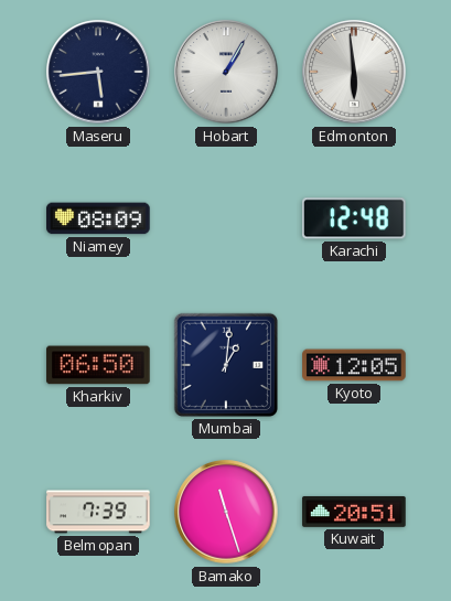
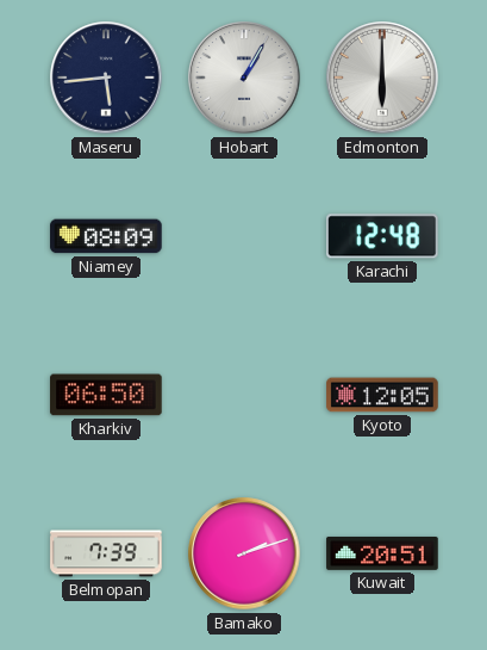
Edmonton: 5:59 -> 6:00
Mumbai: 1:01 -> none
Bamako: 11:27 -> 2:12
